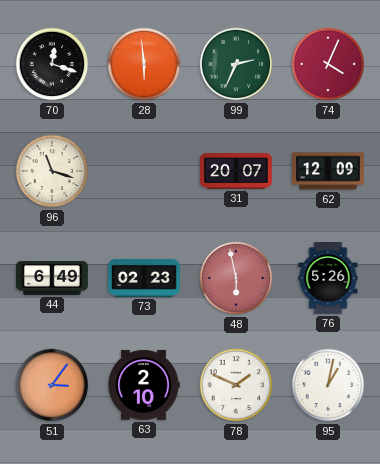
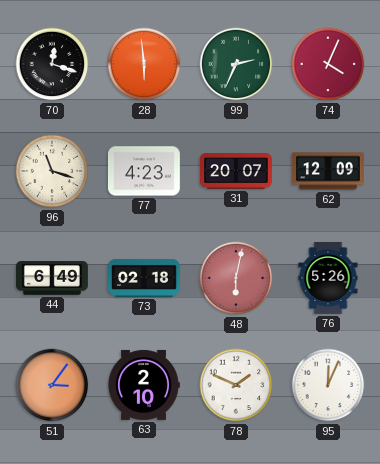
77: none -> 4:23
73: 02:23 -> 02:18
48: 5:58 -> 6:02
95: 1:02 -> 12:04
